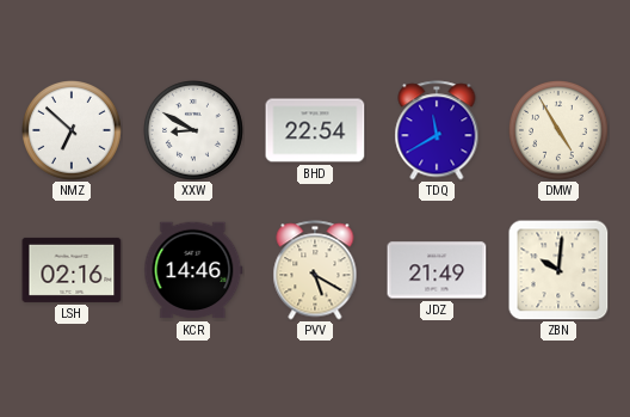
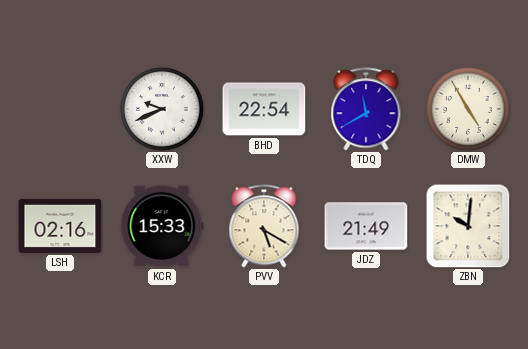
NMZ: 6:52 -> none
XXW: 8:50 -> 9:41
KCR: 14:46 -> 15:33
